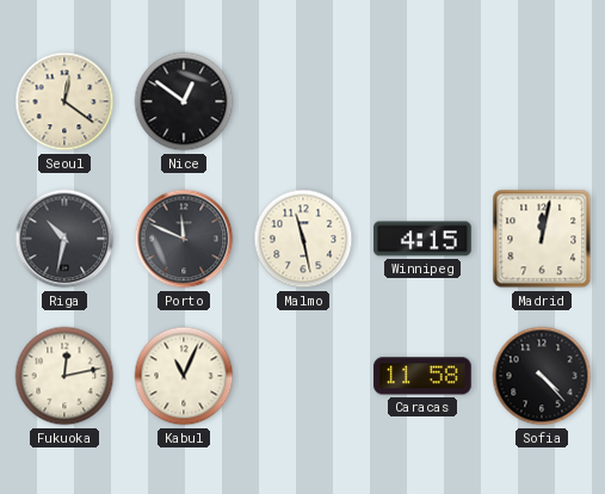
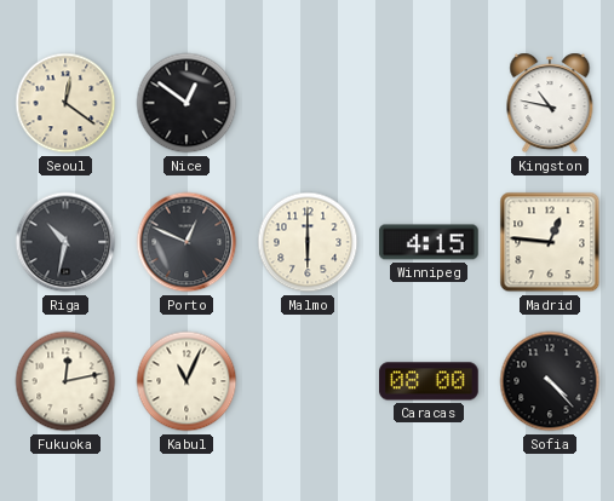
Kingston: none -> 10:47
Porto: 11:49 -> 12:49
Malmo: 11:28 -> 6:00
Madrid: 12:02 -> 12:46
Caracas: 11:58 -> 08:00
